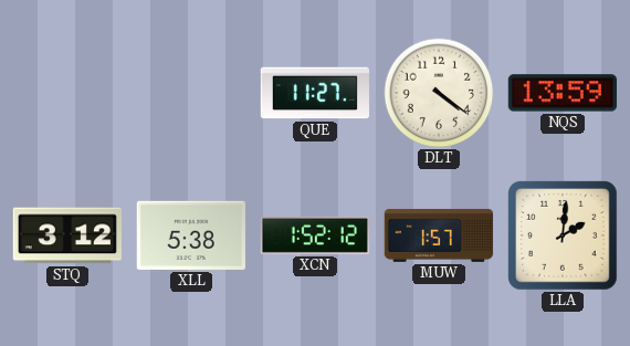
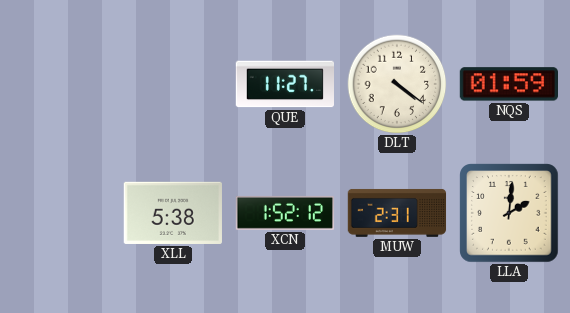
NQS: 13:59 -> 01:59
STQ: 3:12 -> none
MUW: 1:57 -> 2:31
